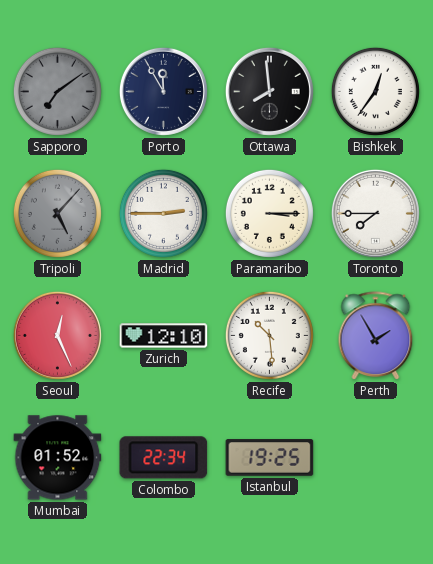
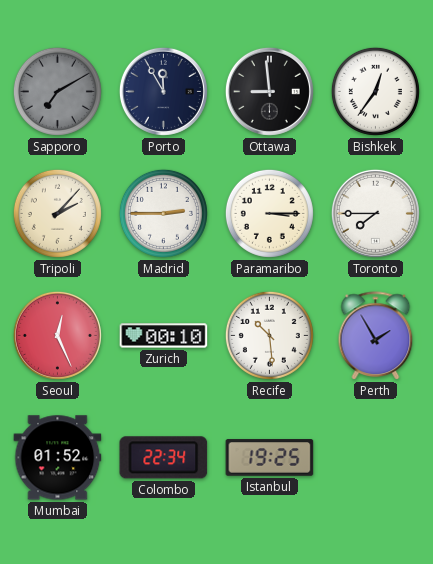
Sapporo: 7:09 -> 7:10
Ottawa: 7:59 -> 8:59
Tripoli: 5:07 -> 2:07
Tripoli dial: grey -> cream
Zurich: 12:10 -> 00:10
